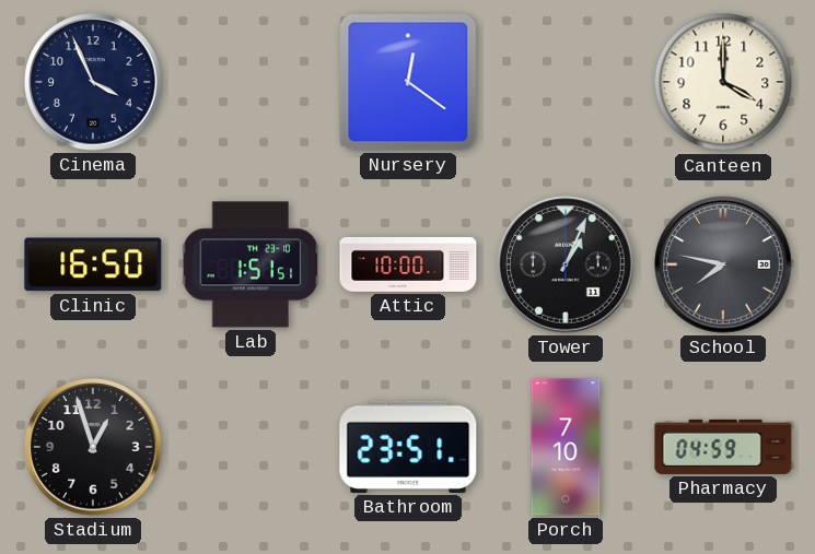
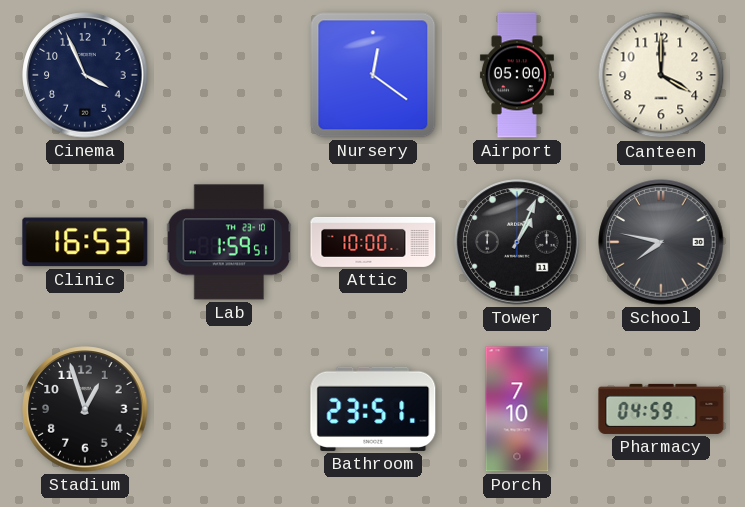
Airport: none -> 05:00
Clinic: 16:50 -> 16:53
Lab: 1:51 -> 1:59
